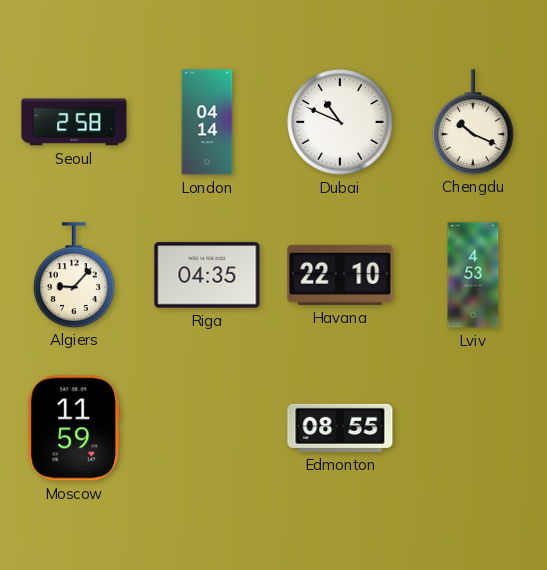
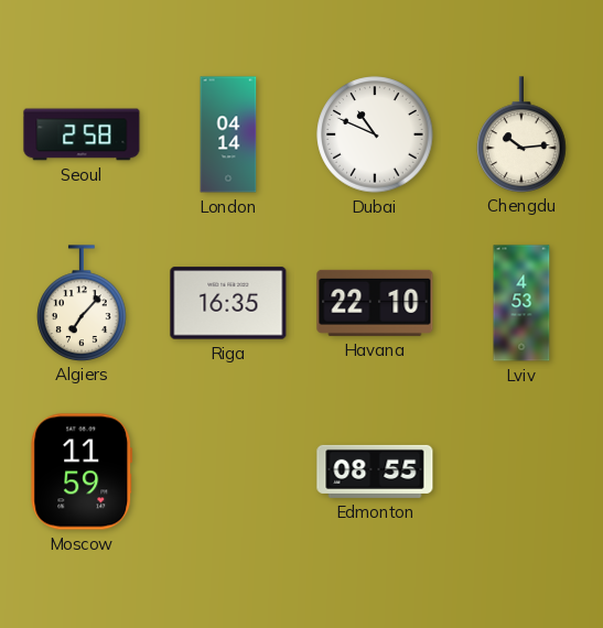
Chengdu: 10:19 -> 10:14
Algiers: 9:07 -> 7:07
Riga: 04:35 -> 16:35
